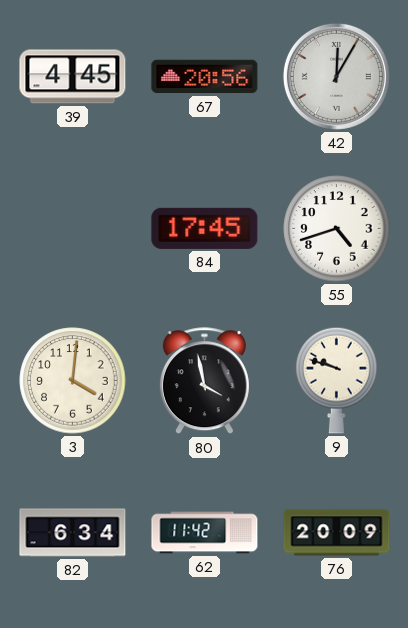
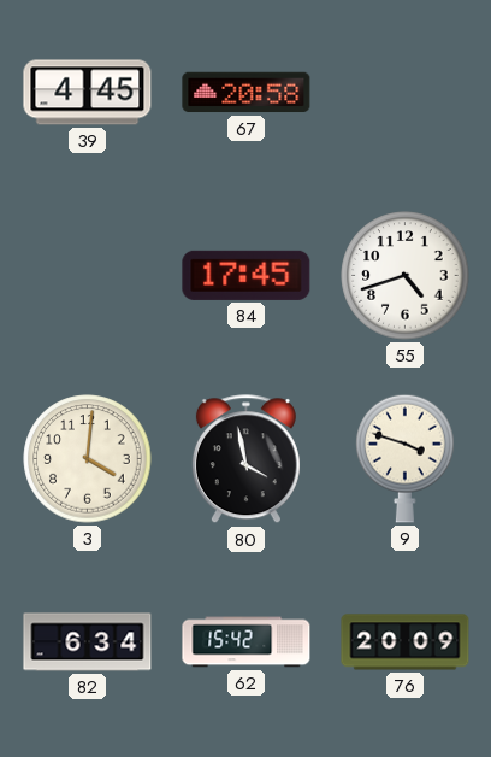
67: 20:56 -> 20:58
42: 12:05 -> none
9: 9:48 -> 3:48
62: 11:42 -> 15:42
